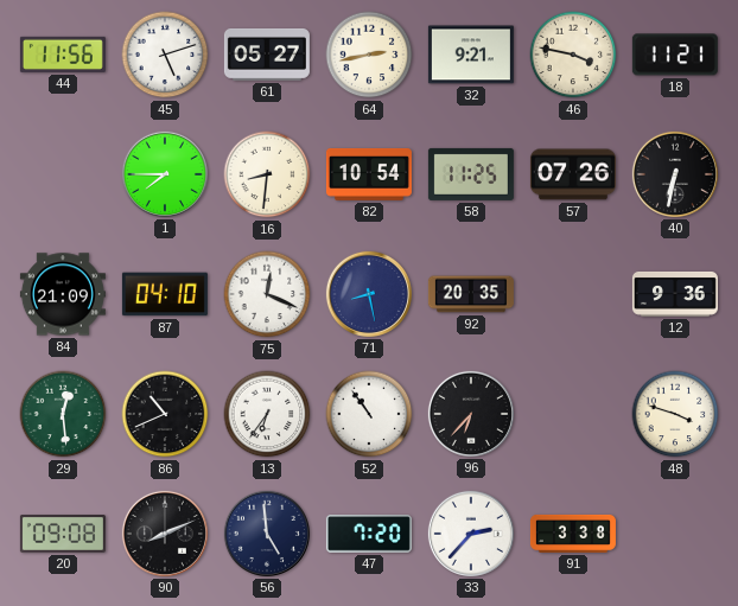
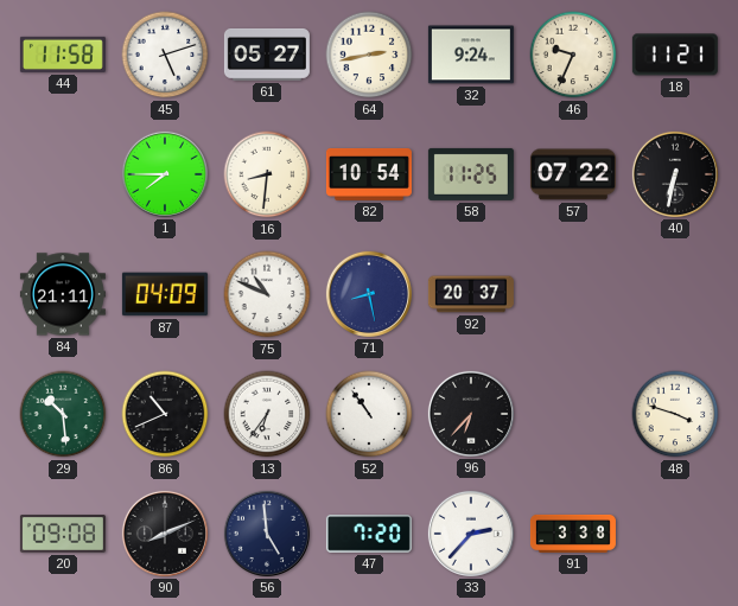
44: 11:56 -> 11:58
32: 9:21 -> 9:24
46: 3:47 -> 9:34
57: 07:26 -> 07:22
84: 21:09 -> 21:11
87: 04:10 -> 04:09
75: 12:19 -> 10:49
92: 20:35 -> 20:37
12: 9:36 -> none
29: 12:29 -> 10:29
